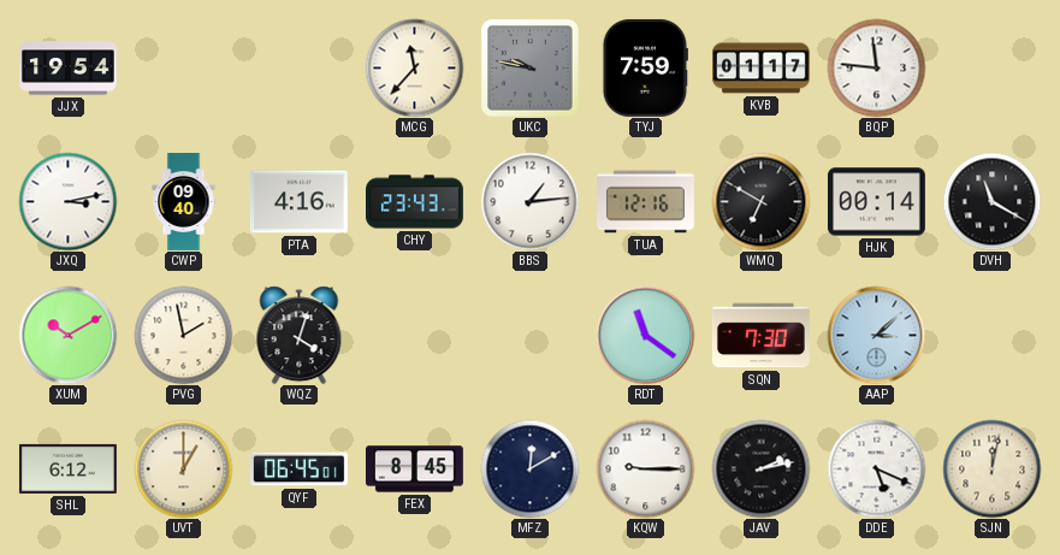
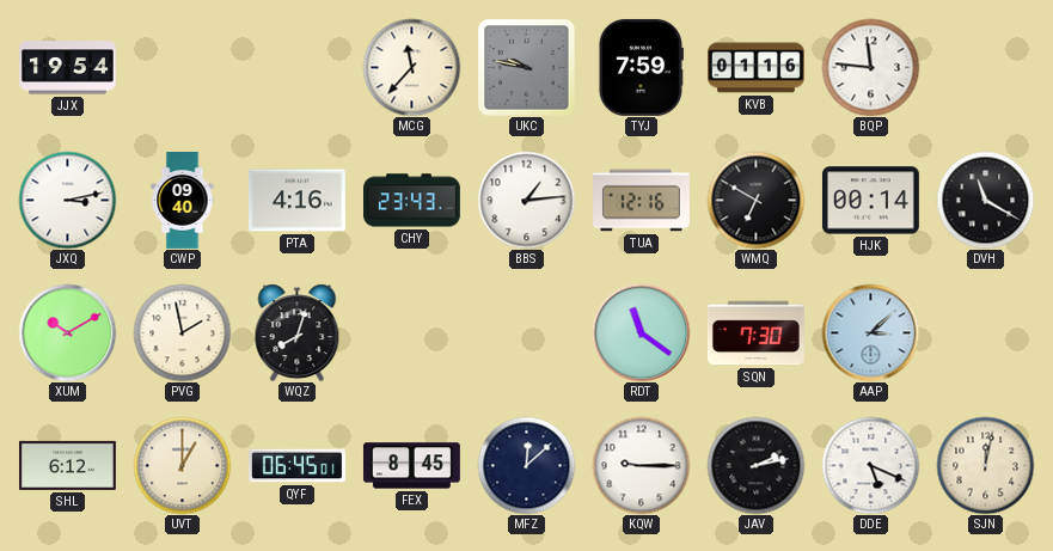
KVB: 01:17 -> 01:16
WQZ: 4:03 -> 8:03
MFZ: 12:10 -> 12:08
